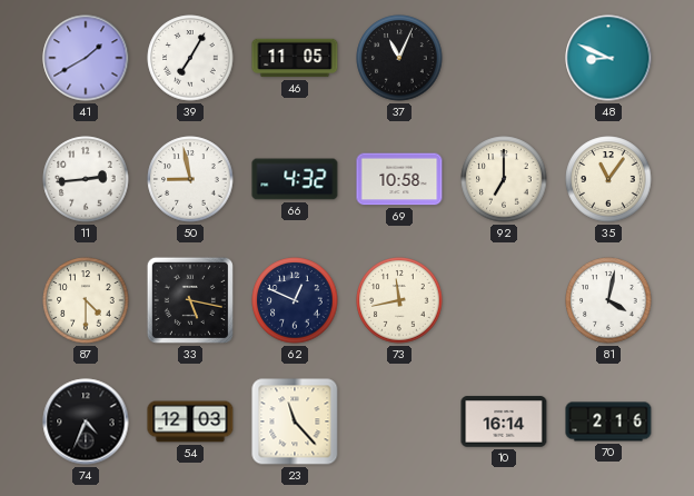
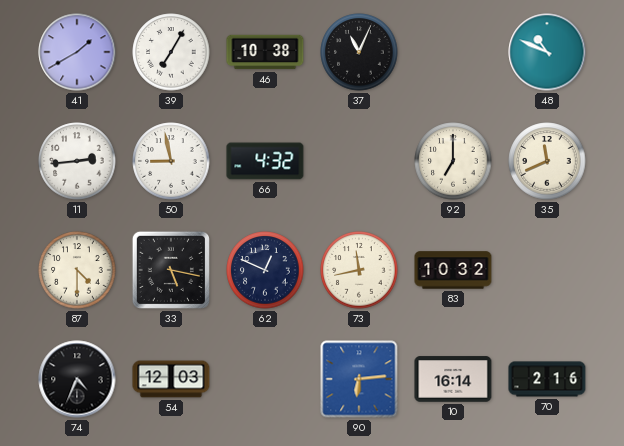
46: 11:05 -> 10:38
48: 8:49 -> 10:49
69: 10:58 -> none
35: 11:06 -> 11:41
83: none -> 10:32
81: 4:02 -> none
23: 11:23 -> none
90: none -> 6:14
